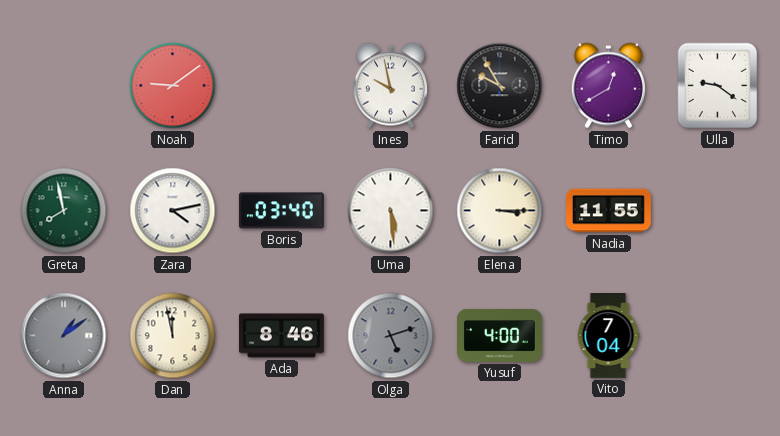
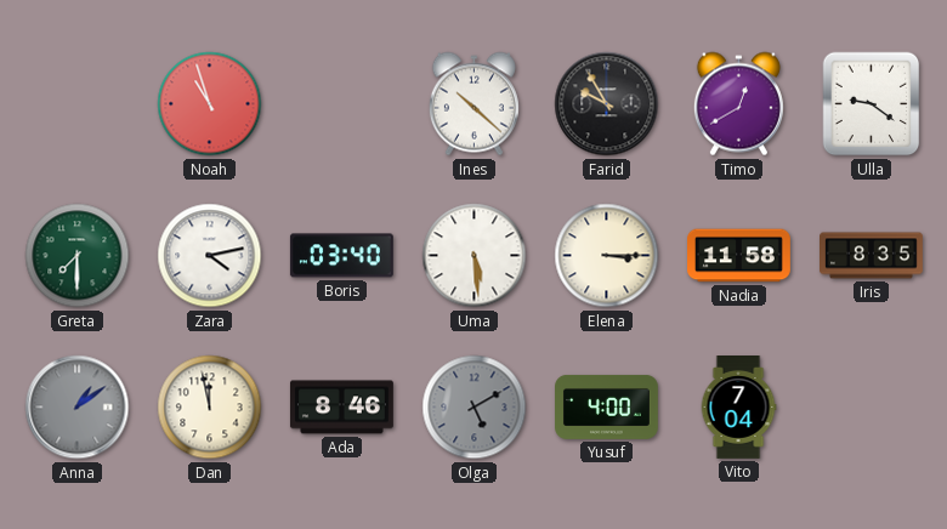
Noah: 9:09 -> 10:57
Ines: 9:58 -> 10:22
Greta: 7:58 -> 7:30
Nadia: 11:55 -> 11:58
Iris: none -> 8:35
Olga: 5:12 -> 5:10
